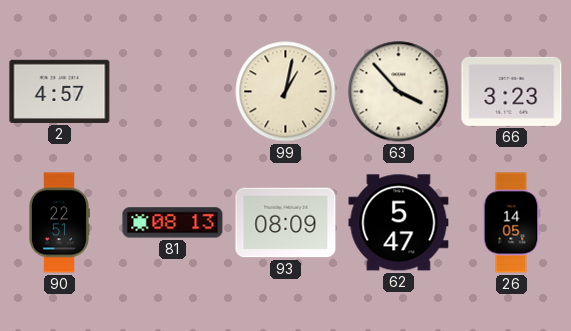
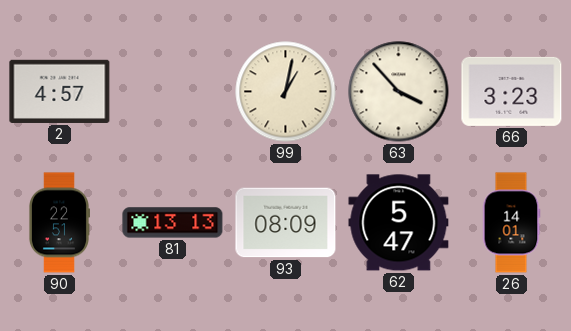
81: 08:13 -> 13:13
26: 14:05 -> 14:01
